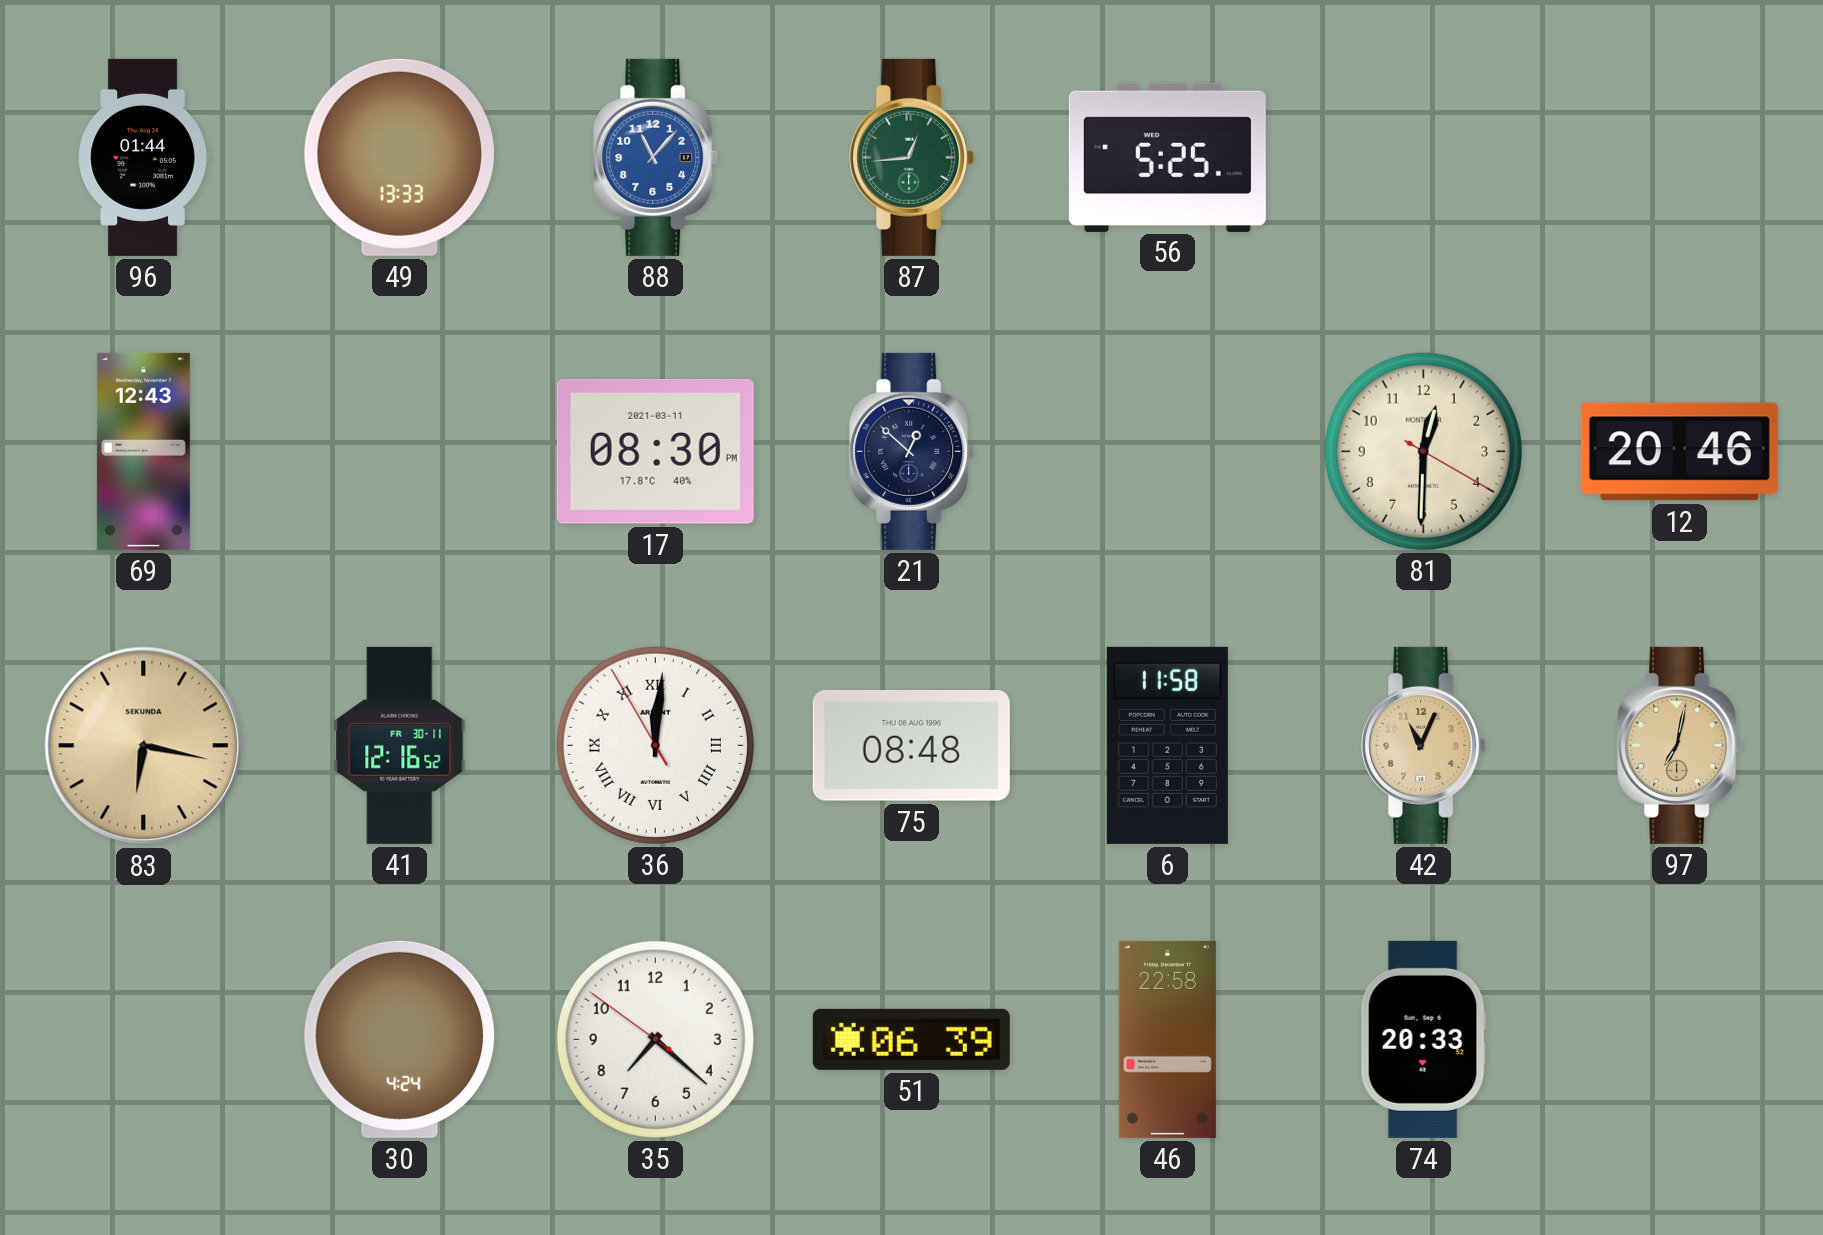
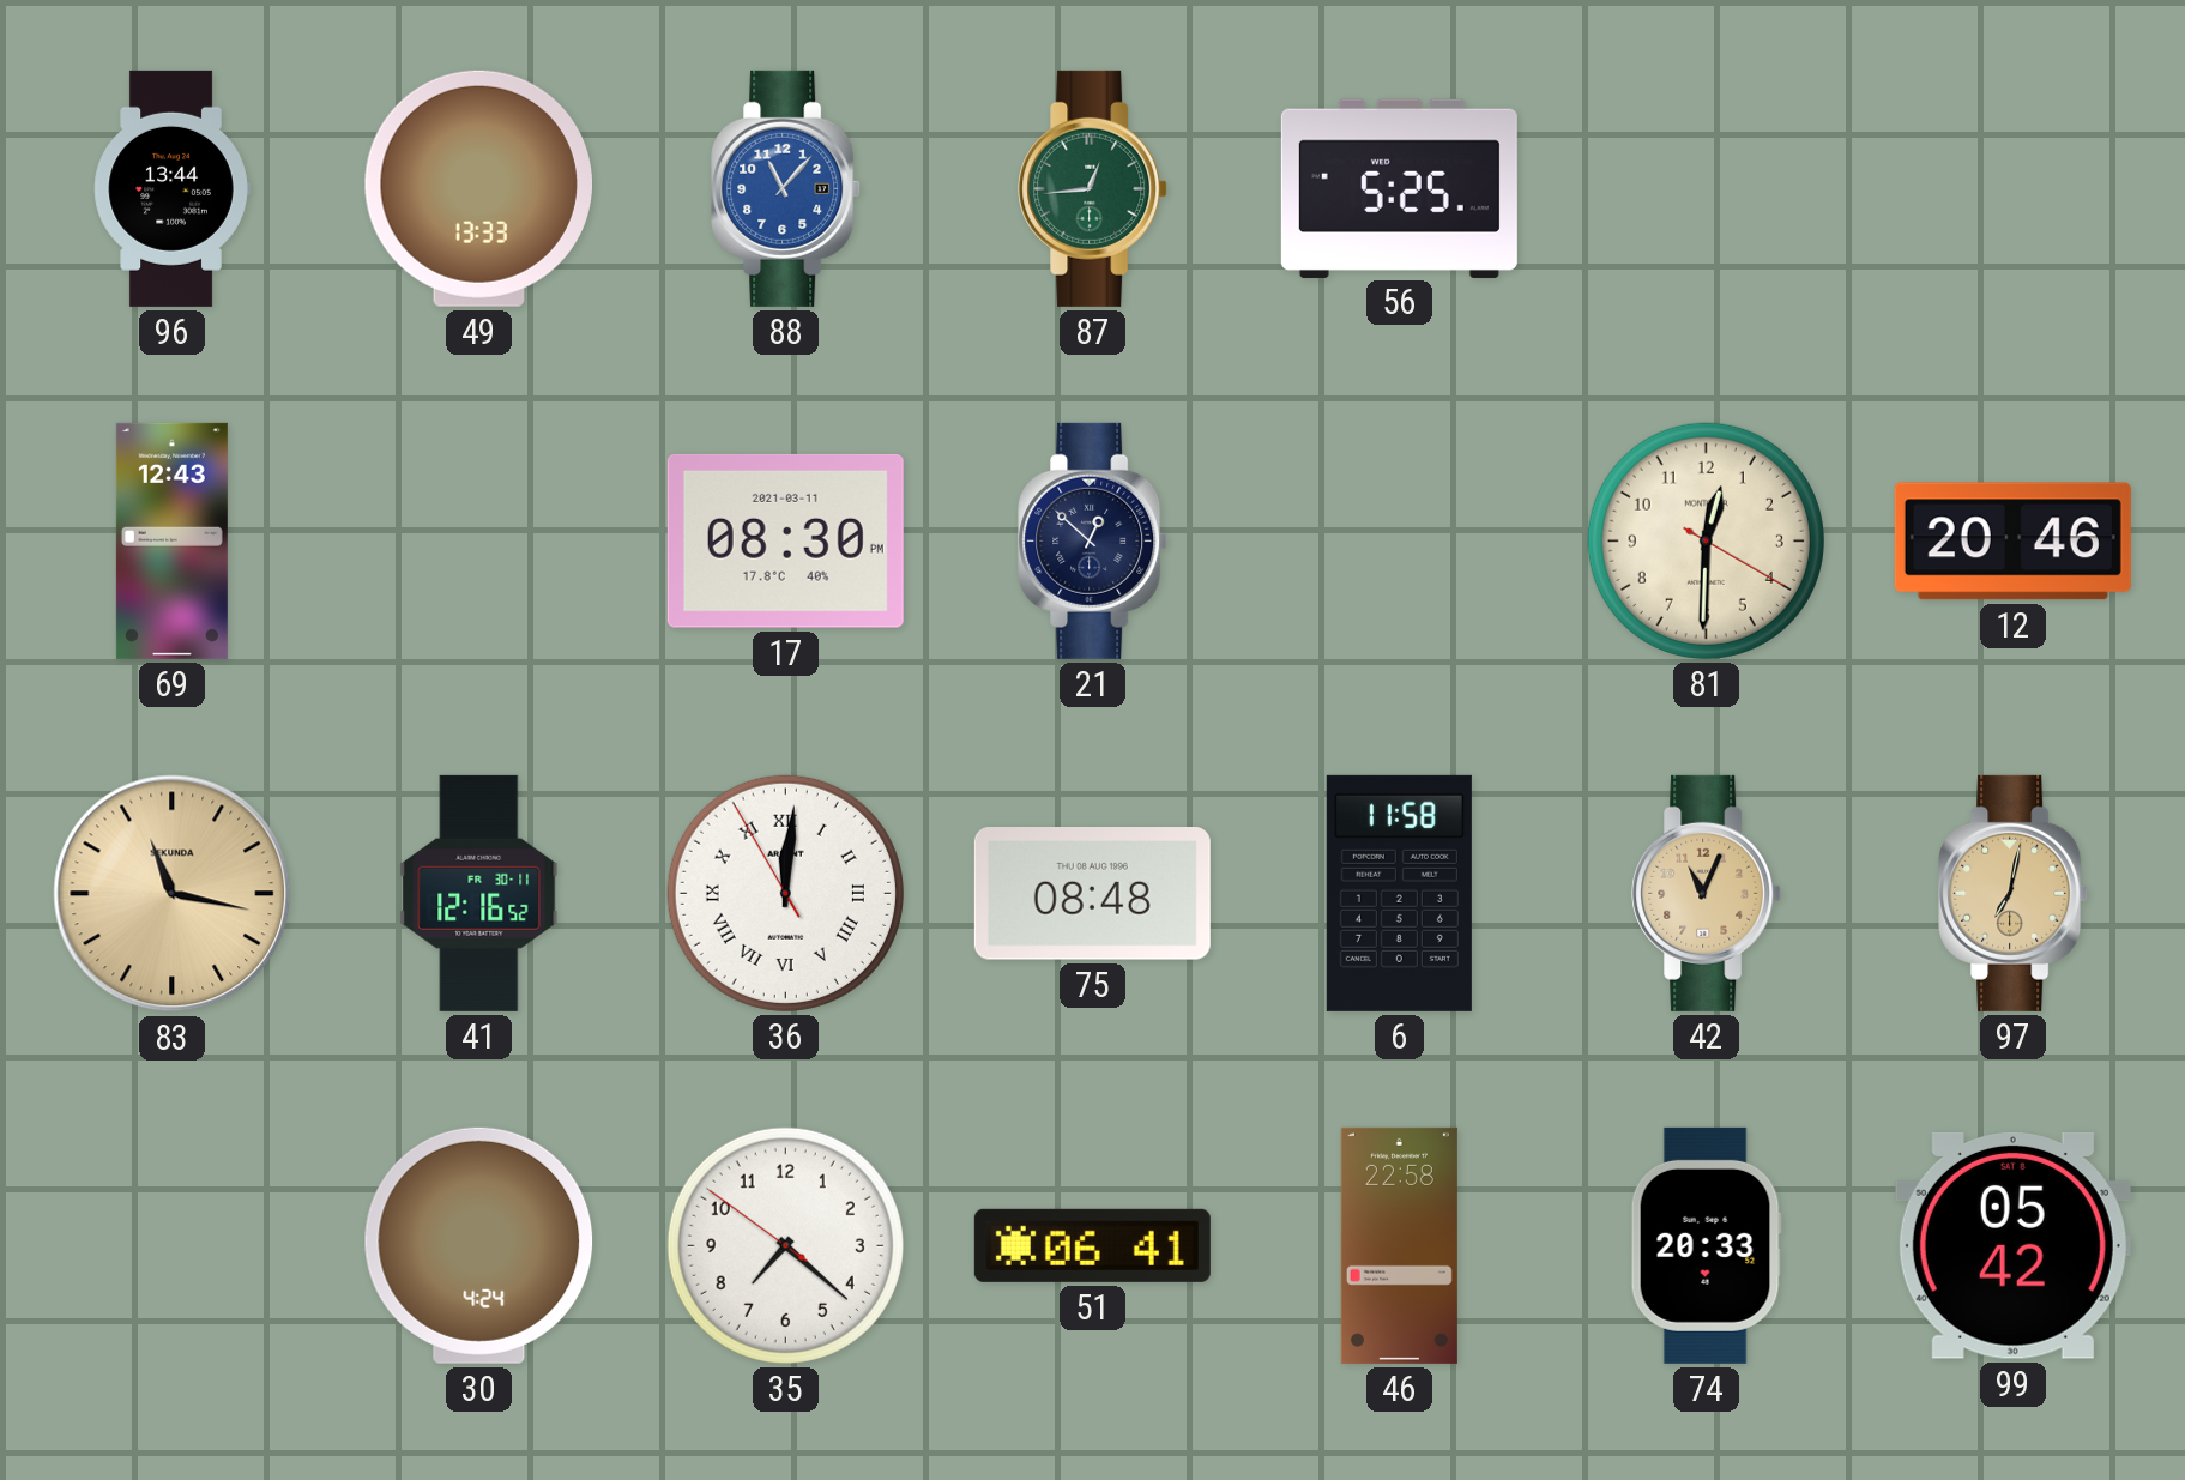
96: 01:44 -> 13:44
83: 6:17 -> 11:17
51: 06:39 -> 06:41
99: none -> 05:42
